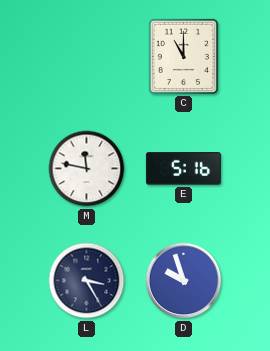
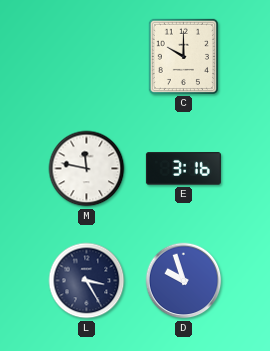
C: 11:00 -> 10:00
E: 5:16 -> 3:16
